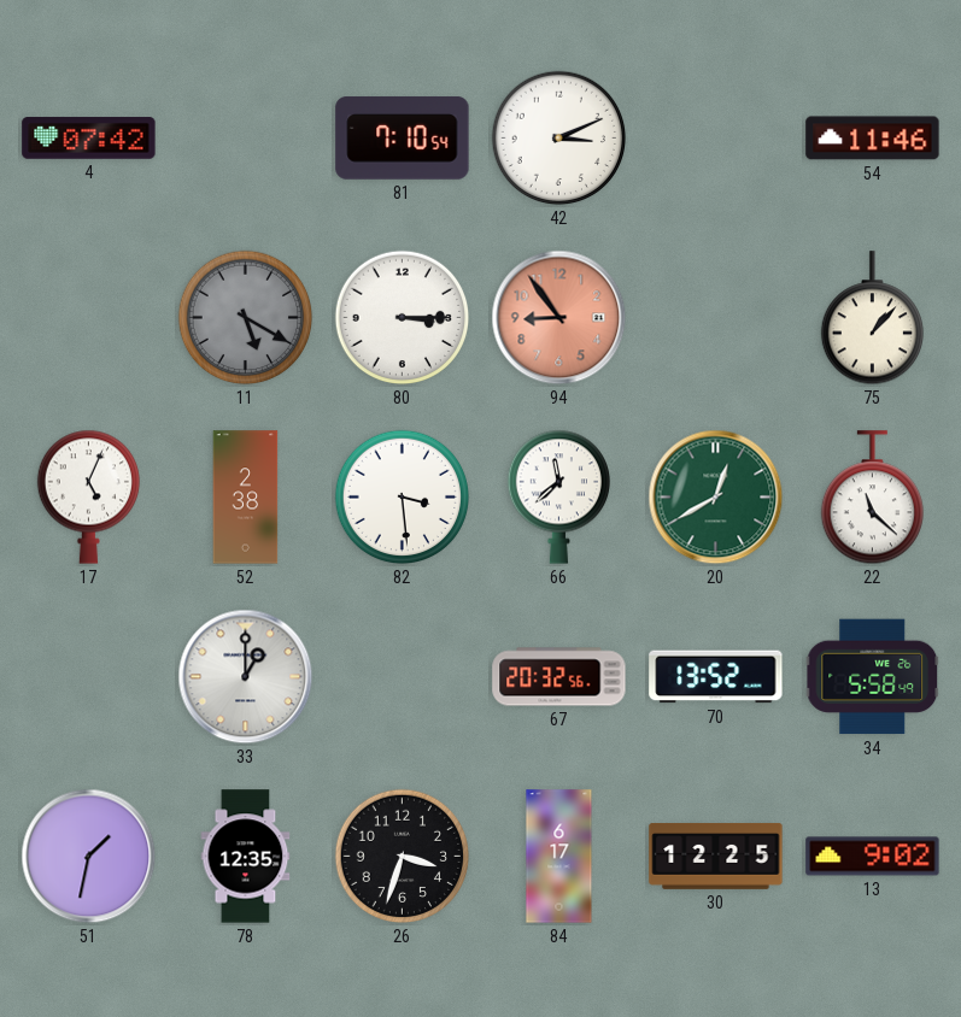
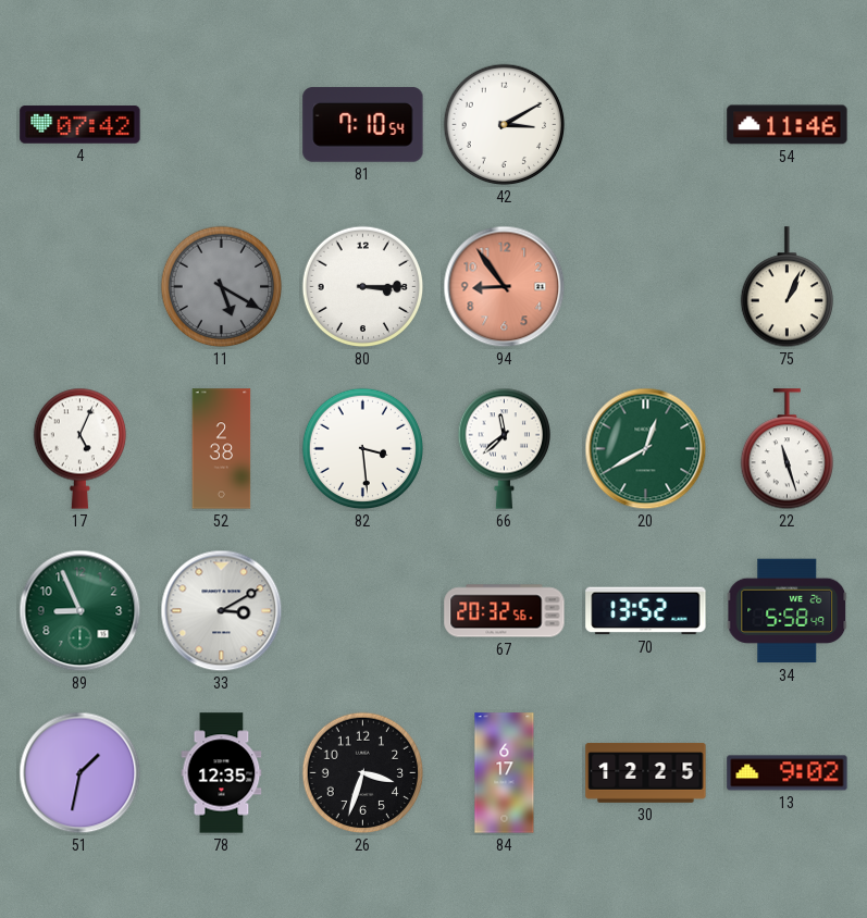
42: 3:11 -> 3:10
75: 1:07 -> 1:04
22: 11:22 -> 11:27
89: none -> 8:56
33: 1:00 -> 3:10
